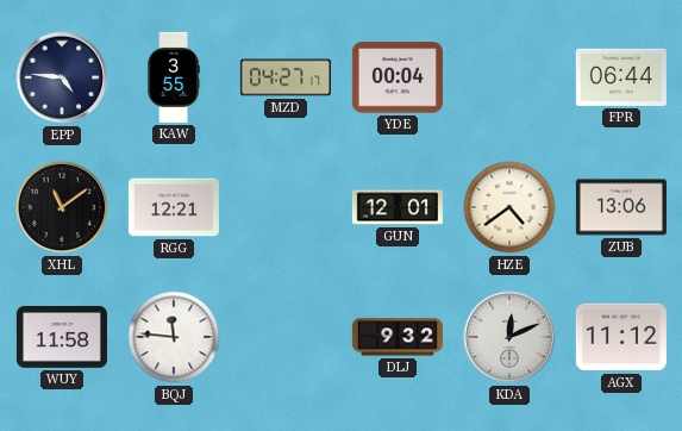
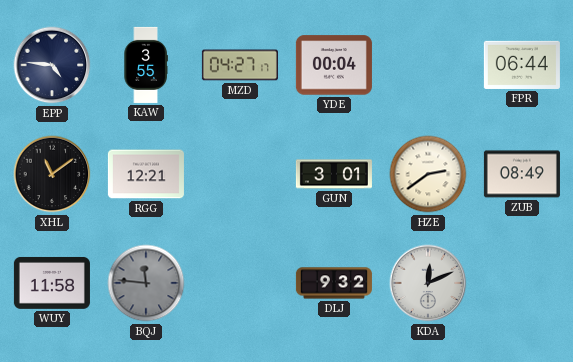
GUN: 12:01 -> 3:01
HZE: 4:39 -> 2:39
ZUB: 13:06 -> 08:49
BQJ dial: white -> grey
AGX: 11:12 -> none
